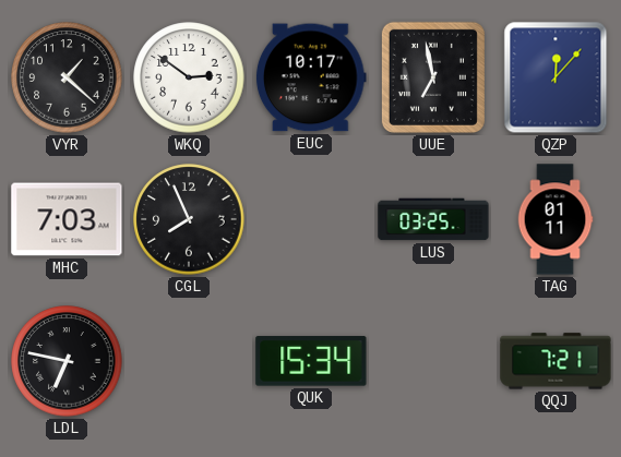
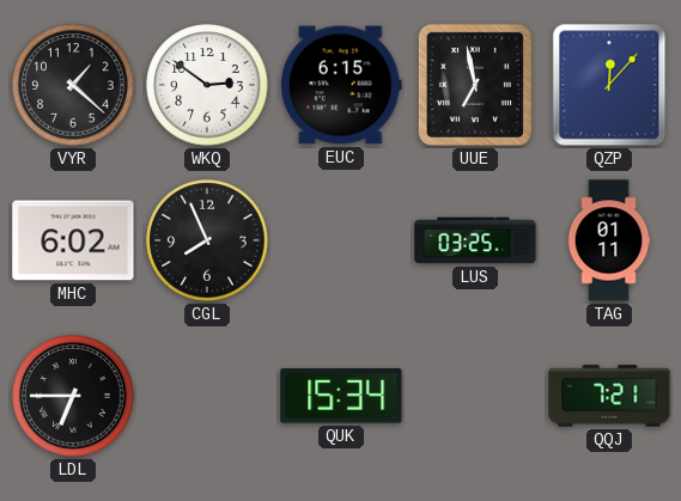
EUC: 10:17 -> 6:15
MHC: 7:03 -> 6:02
LDL: 6:47 -> 6:45
